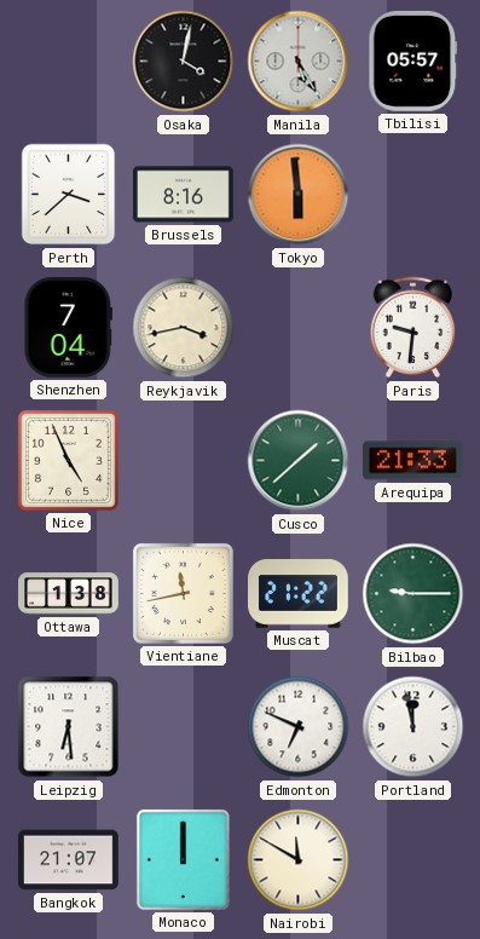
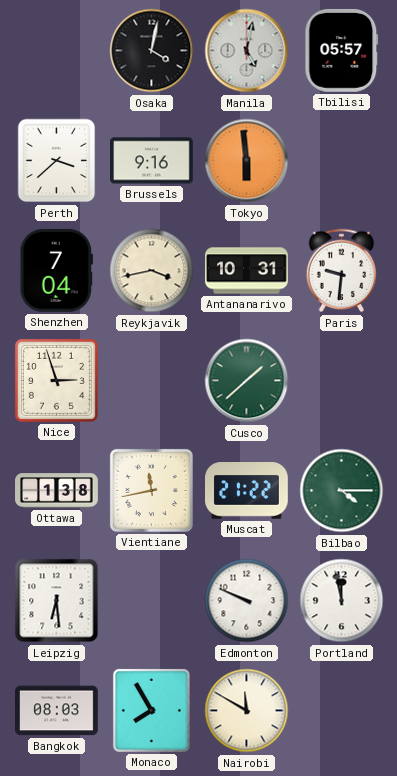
Manila: 5:25 -> 5:02
Brussels: 8:16 -> 9:16
Antananarivo: none -> 10:31
Nice: 4:56 -> 2:57
Arequipa: 21:33 -> none
Bilbao: 9:15 -> 4:15
Edmonton: 6:49 -> 9:49
Bangkok: 21:07 -> 08:03
Monaco: 12:00 -> 7:55
